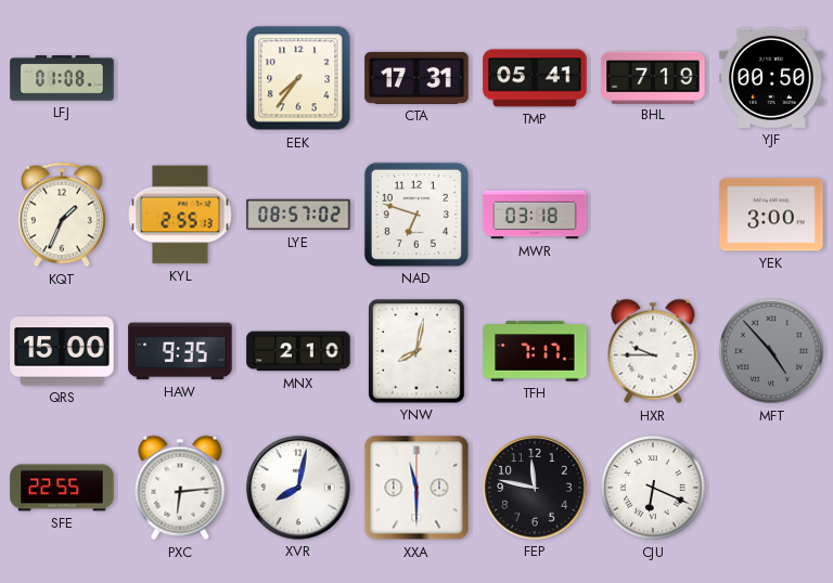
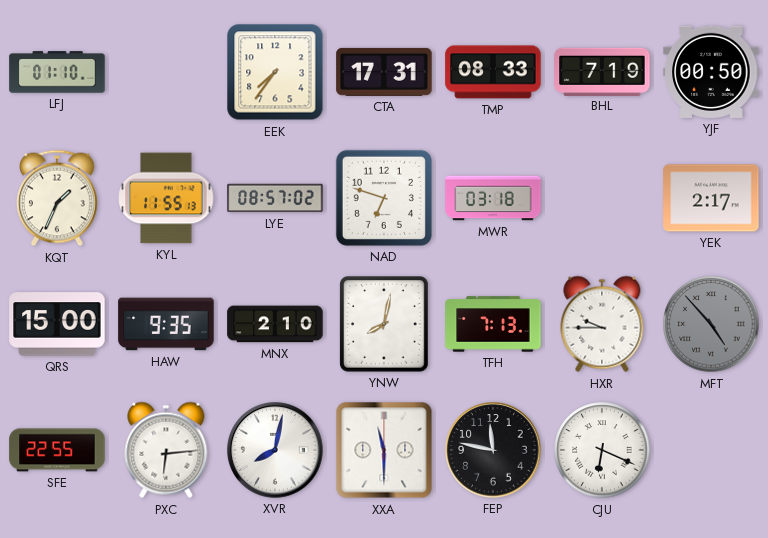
LFJ: 01:08 -> 01:10
TMP: 05:41 -> 08:33
KYL: 2:55 -> 11:55
YEK: 3:00 -> 2:17
TFH: 7:17 -> 7:13
